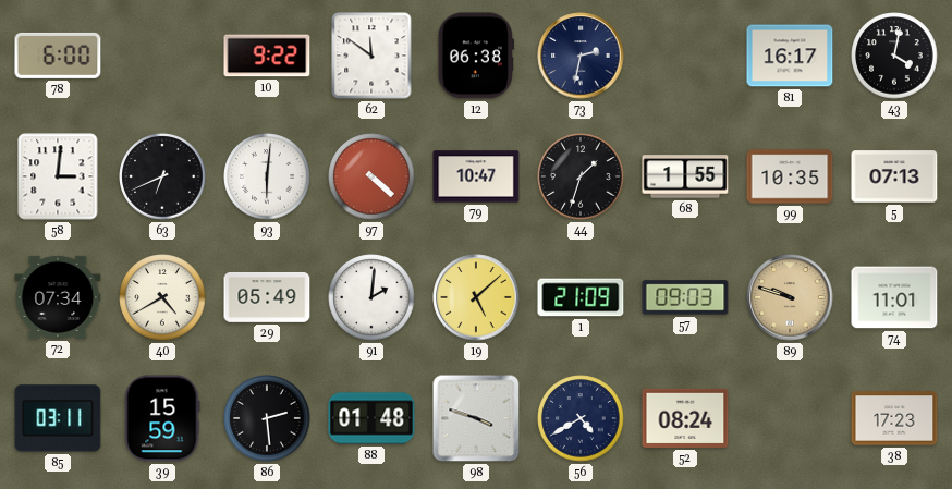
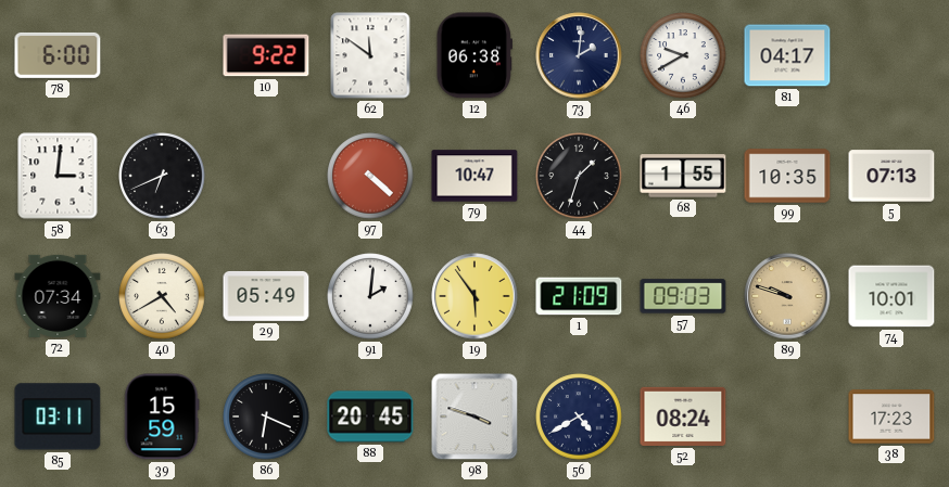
73: 2:32 -> 2:01
46: none -> 9:40
81: 16:17 -> 04:17
43: 4:02 -> none
93: 6:01 -> none
19: 5:08 -> 5:54
74: 11:01 -> 10:01
86: 2:29 -> 6:19
88: 01:48 -> 20:45
